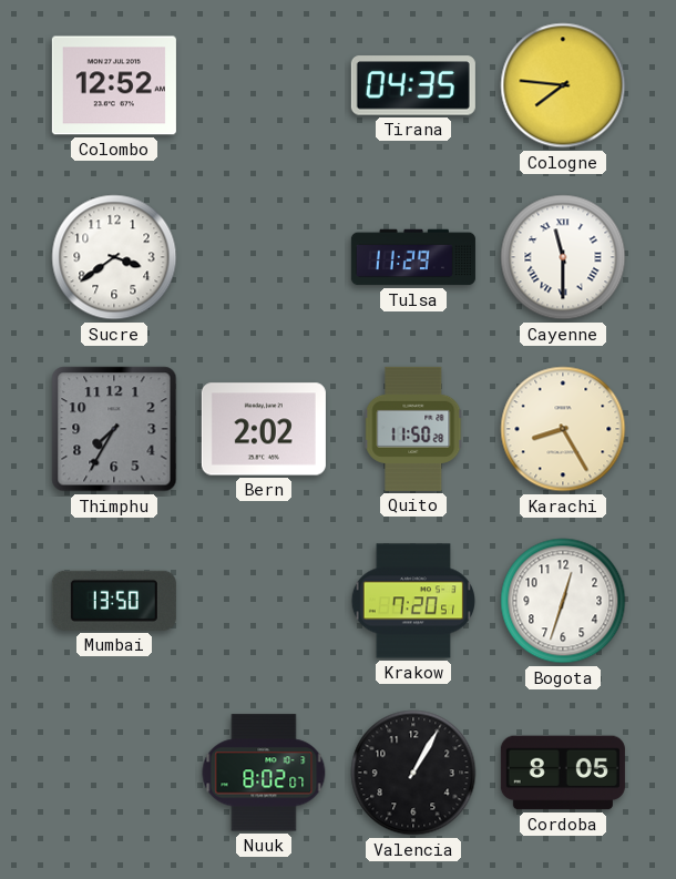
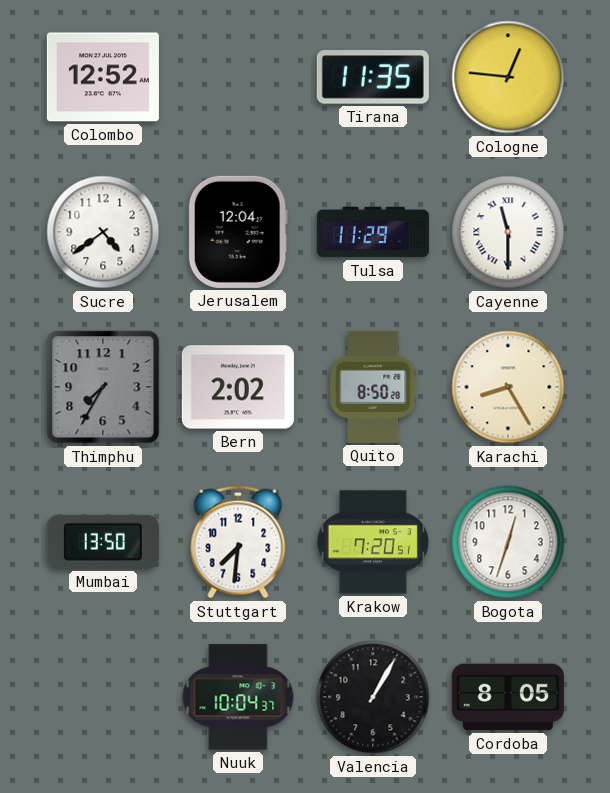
Tirana: 04:35 -> 11:35
Cologne: 7:46 -> 12:46
Sucre: 3:39 -> 4:39
Jerusalem: none -> 12:04
Quito: 11:50 -> 8:50
Stuttgart: none -> 7:31
Nuuk: 8:02 -> 10:04
